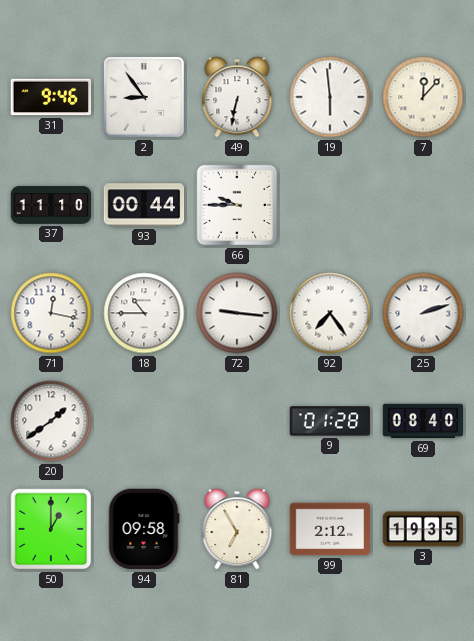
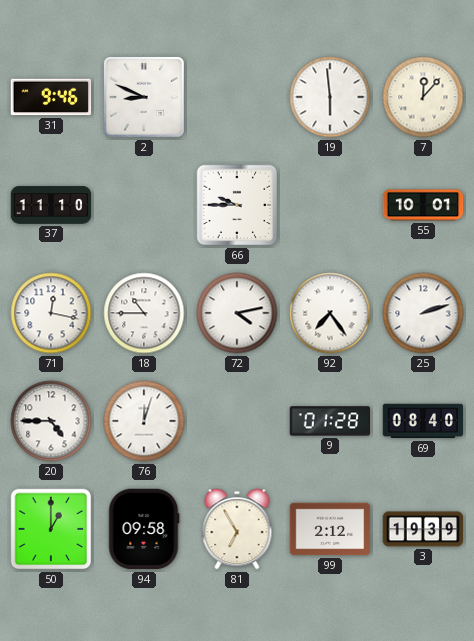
2: 8:54 -> 8:49
49: 6:32 -> none
93: 00:44 -> none
55: none -> 10:01
72: 9:16 -> 4:13
20: 1:39 -> 4:45
76: none -> 12:03
3: 19:35 -> 19:39
